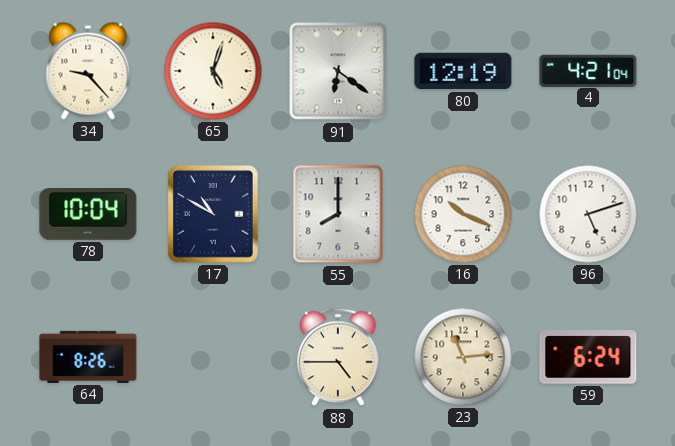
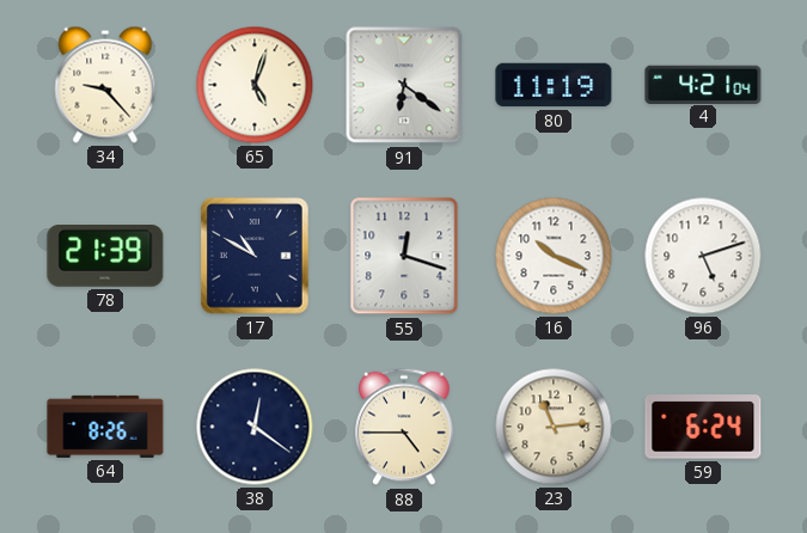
80: 12:19 -> 11:19
78: 10:04 -> 21:39
55: 8:00 -> 12:18
38: none -> 12:21
